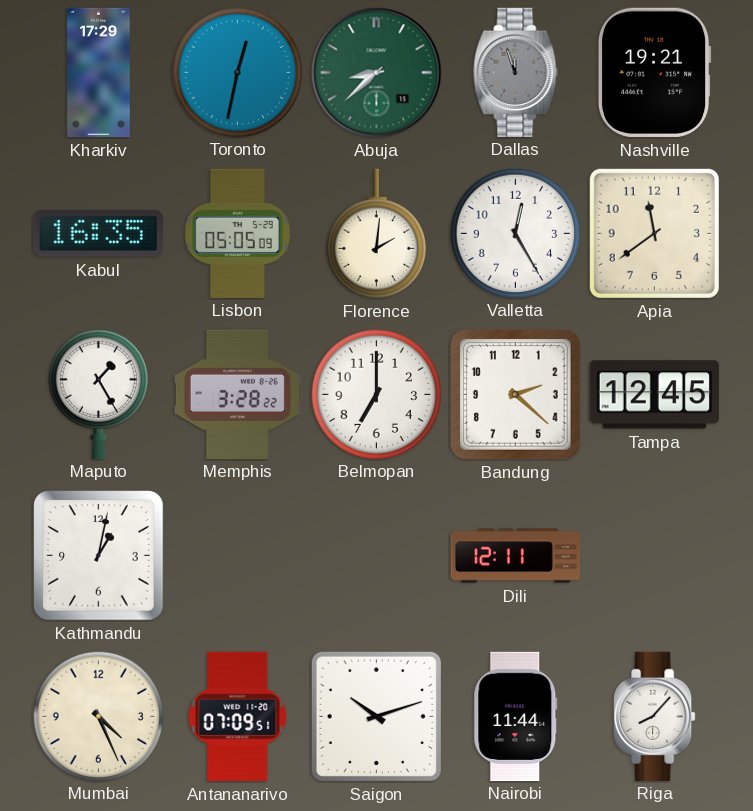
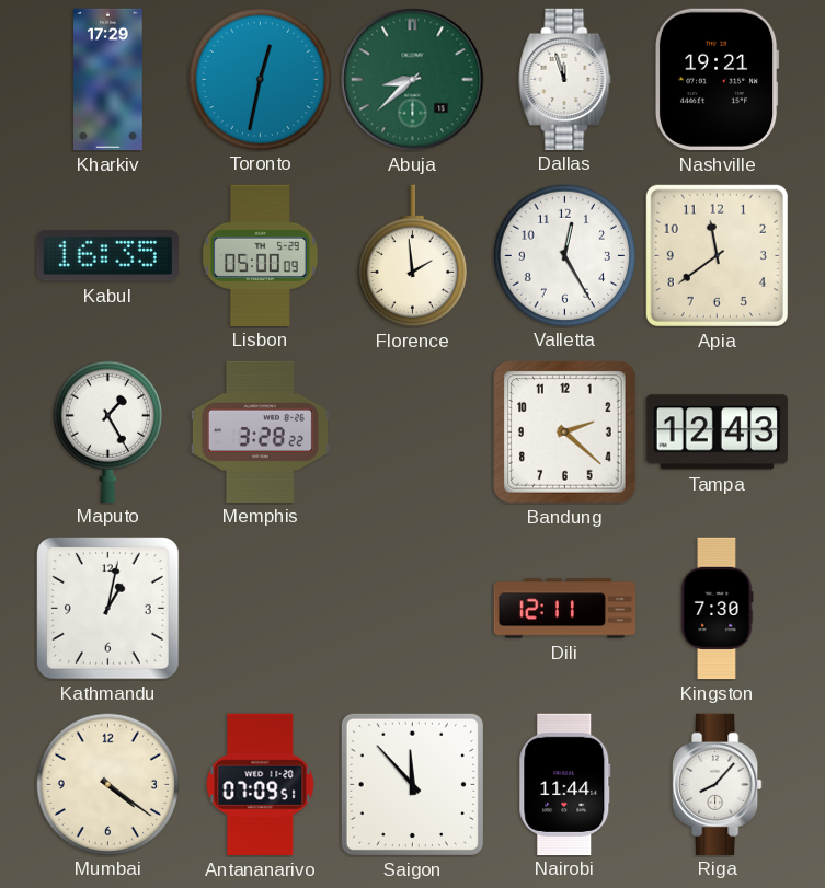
Dallas dial: grey -> white
Lisbon: 05:05 -> 05:00
Florence: 2:01 -> 1:59
Belmopan: 7:00 -> none
Tampa: 12:45 -> 12:43
Kingston: none -> 7:30
Mumbai: 4:26 -> 4:21
Saigon: 10:12 -> 11:53
